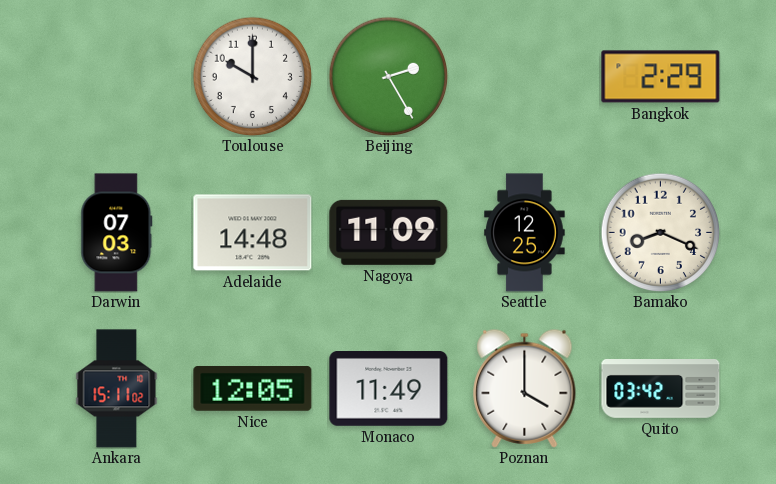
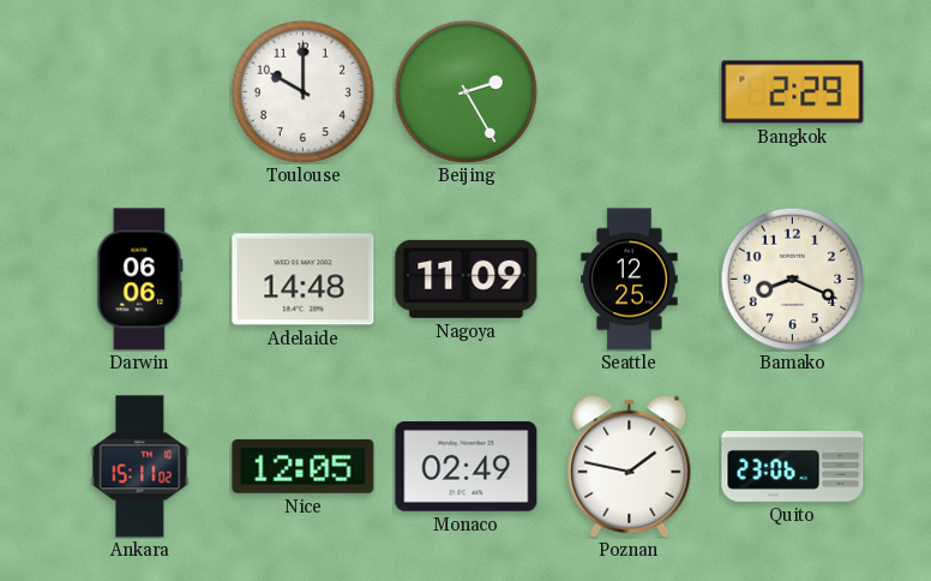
Darwin: 07:03 -> 06:06
Monaco: 11:49 -> 02:49
Poznan: 4:00 -> 1:47
Quito: 03:42 -> 23:06
